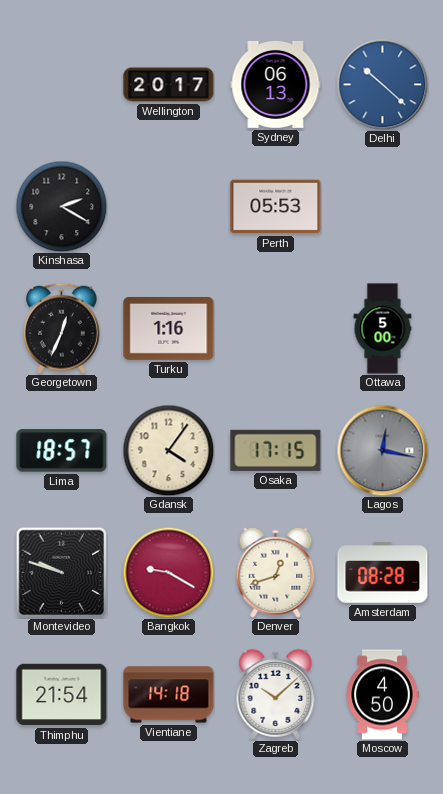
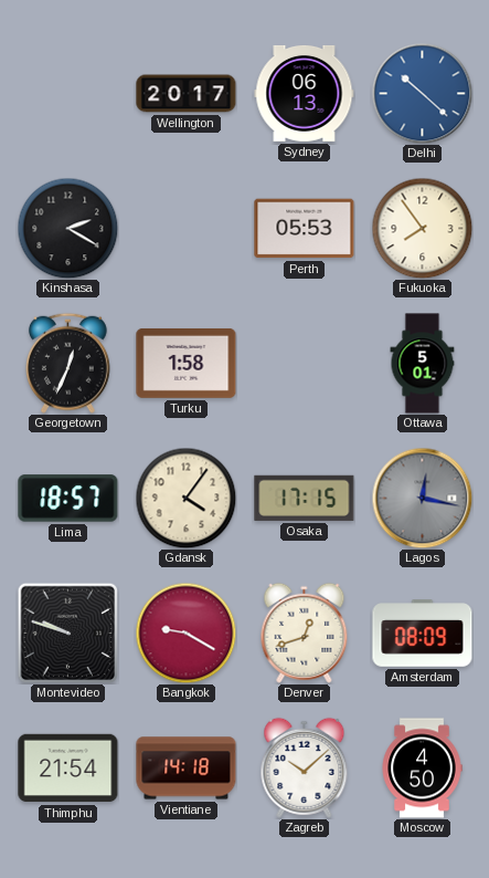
Fukuoka: none -> 7:54
Turku: 1:16 -> 1:58
Ottawa: 5:00 -> 5:01
Amsterdam: 08:28 -> 08:09
